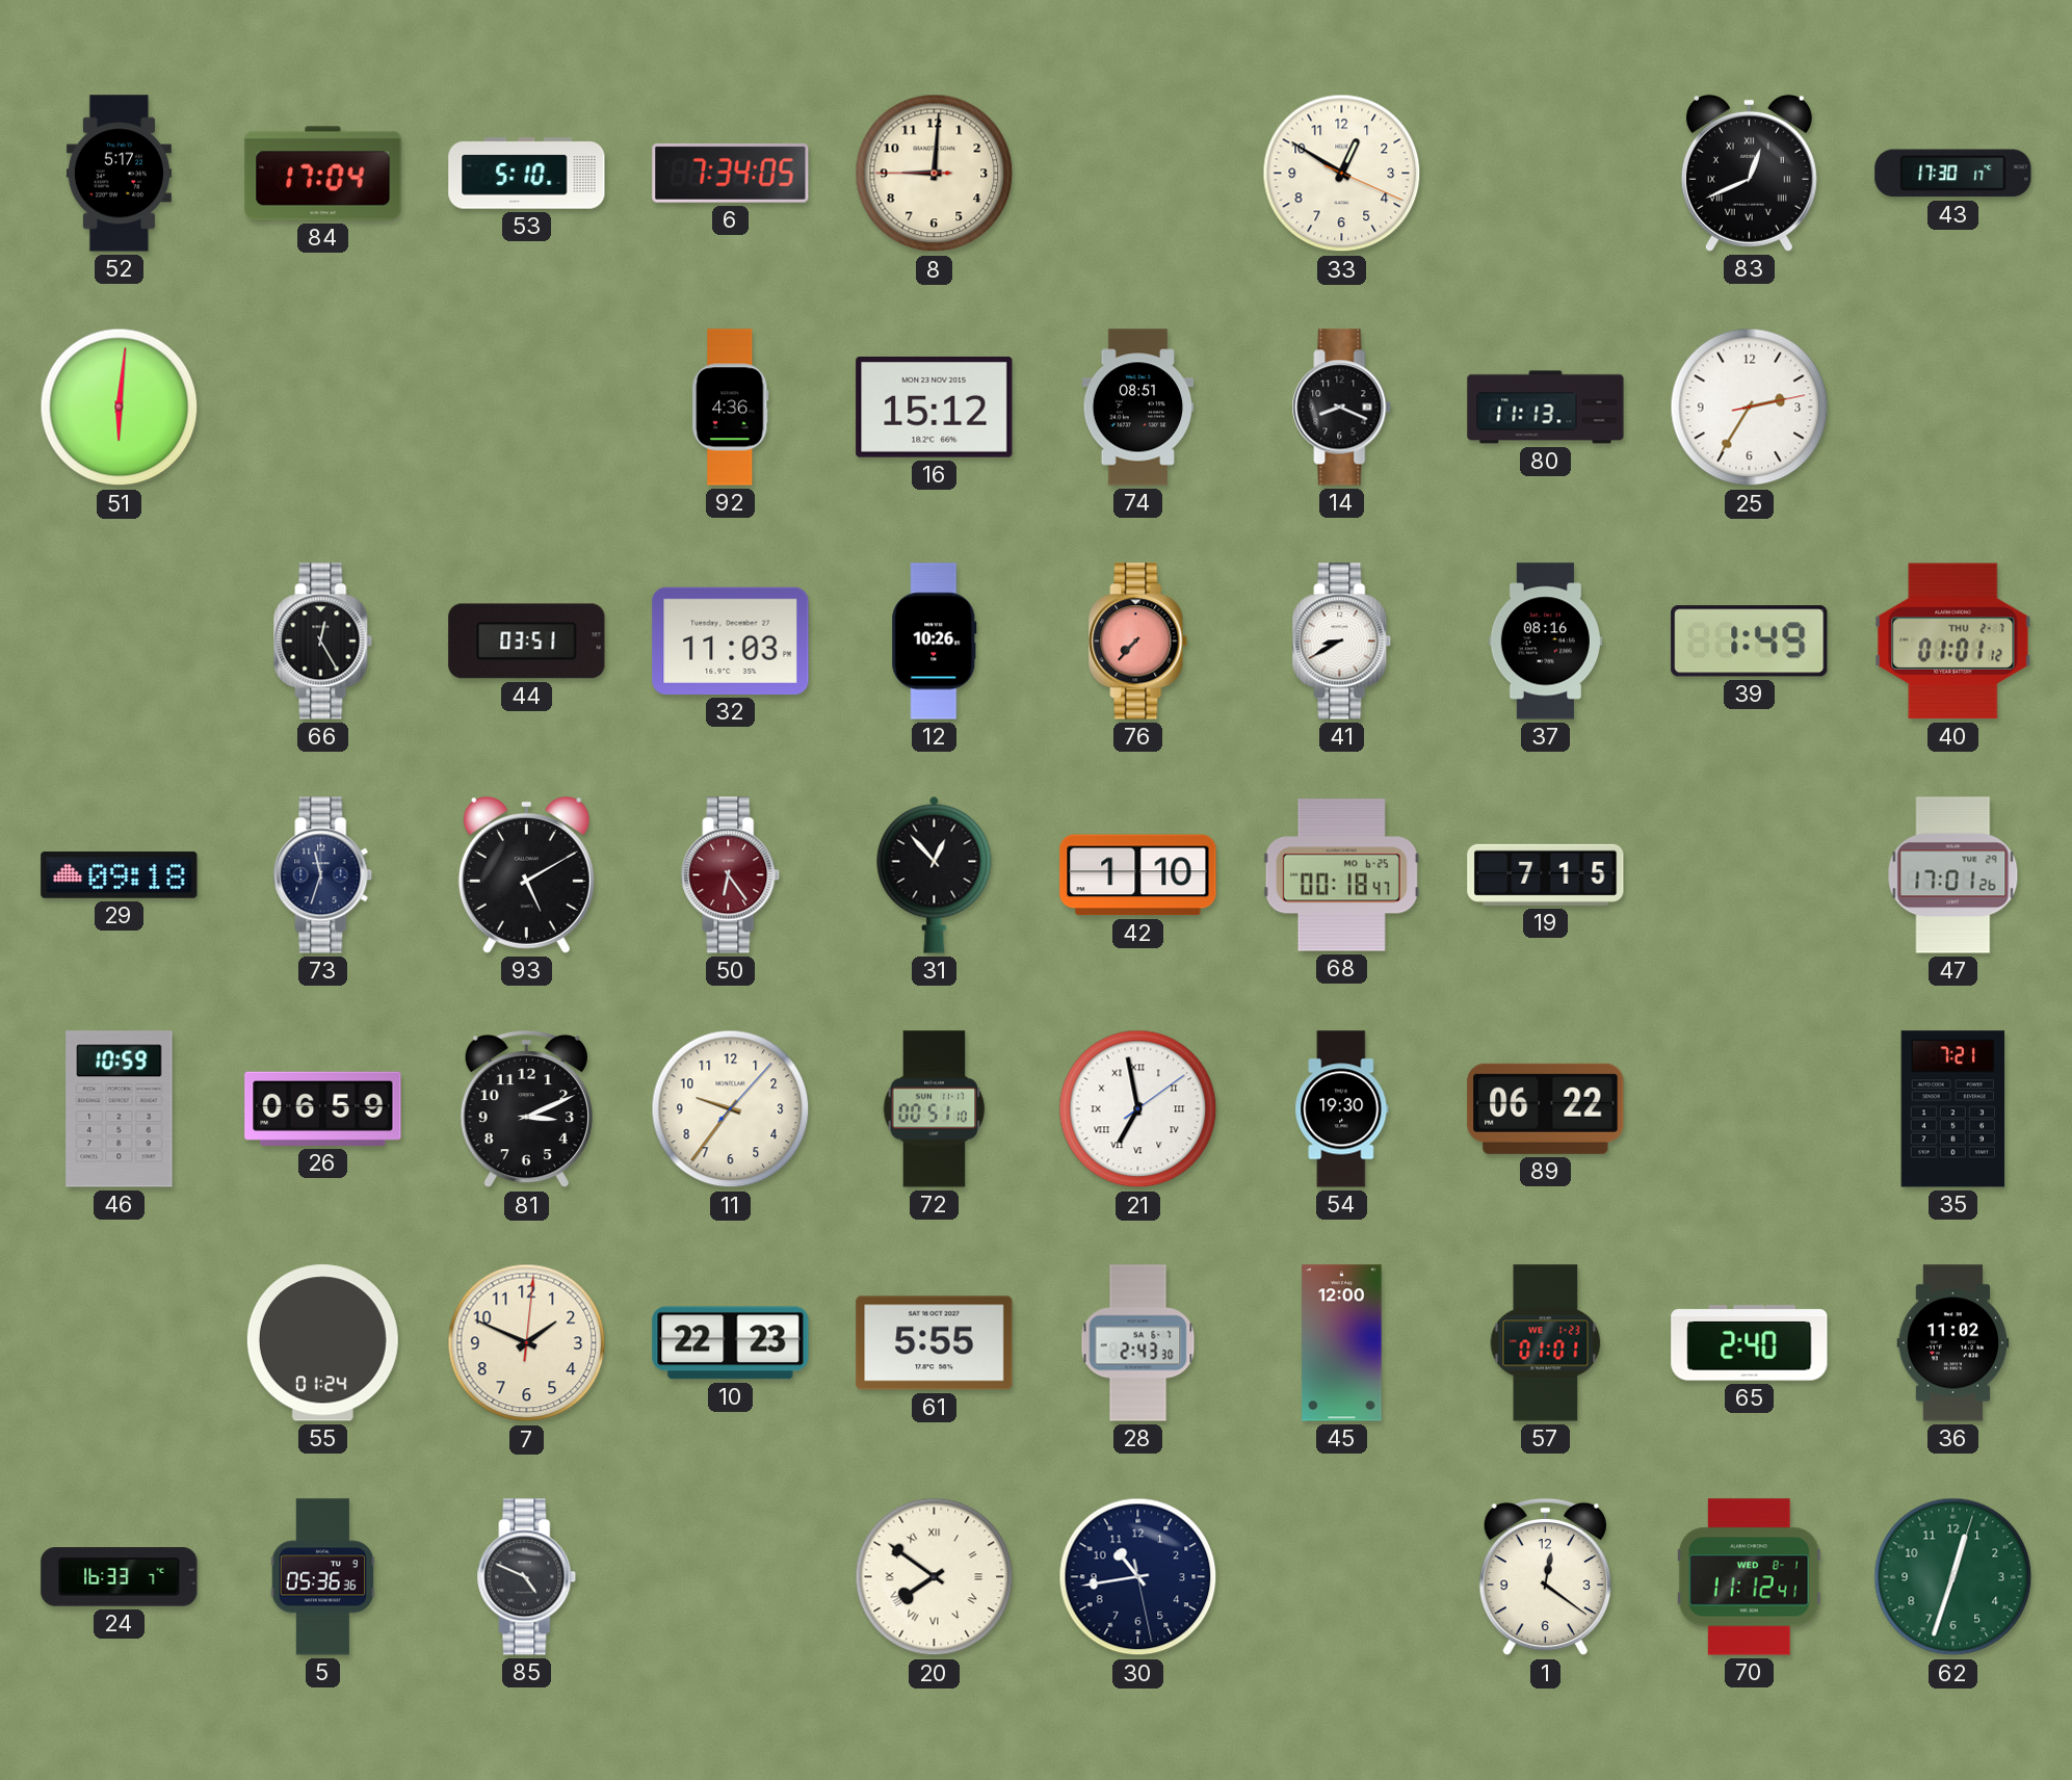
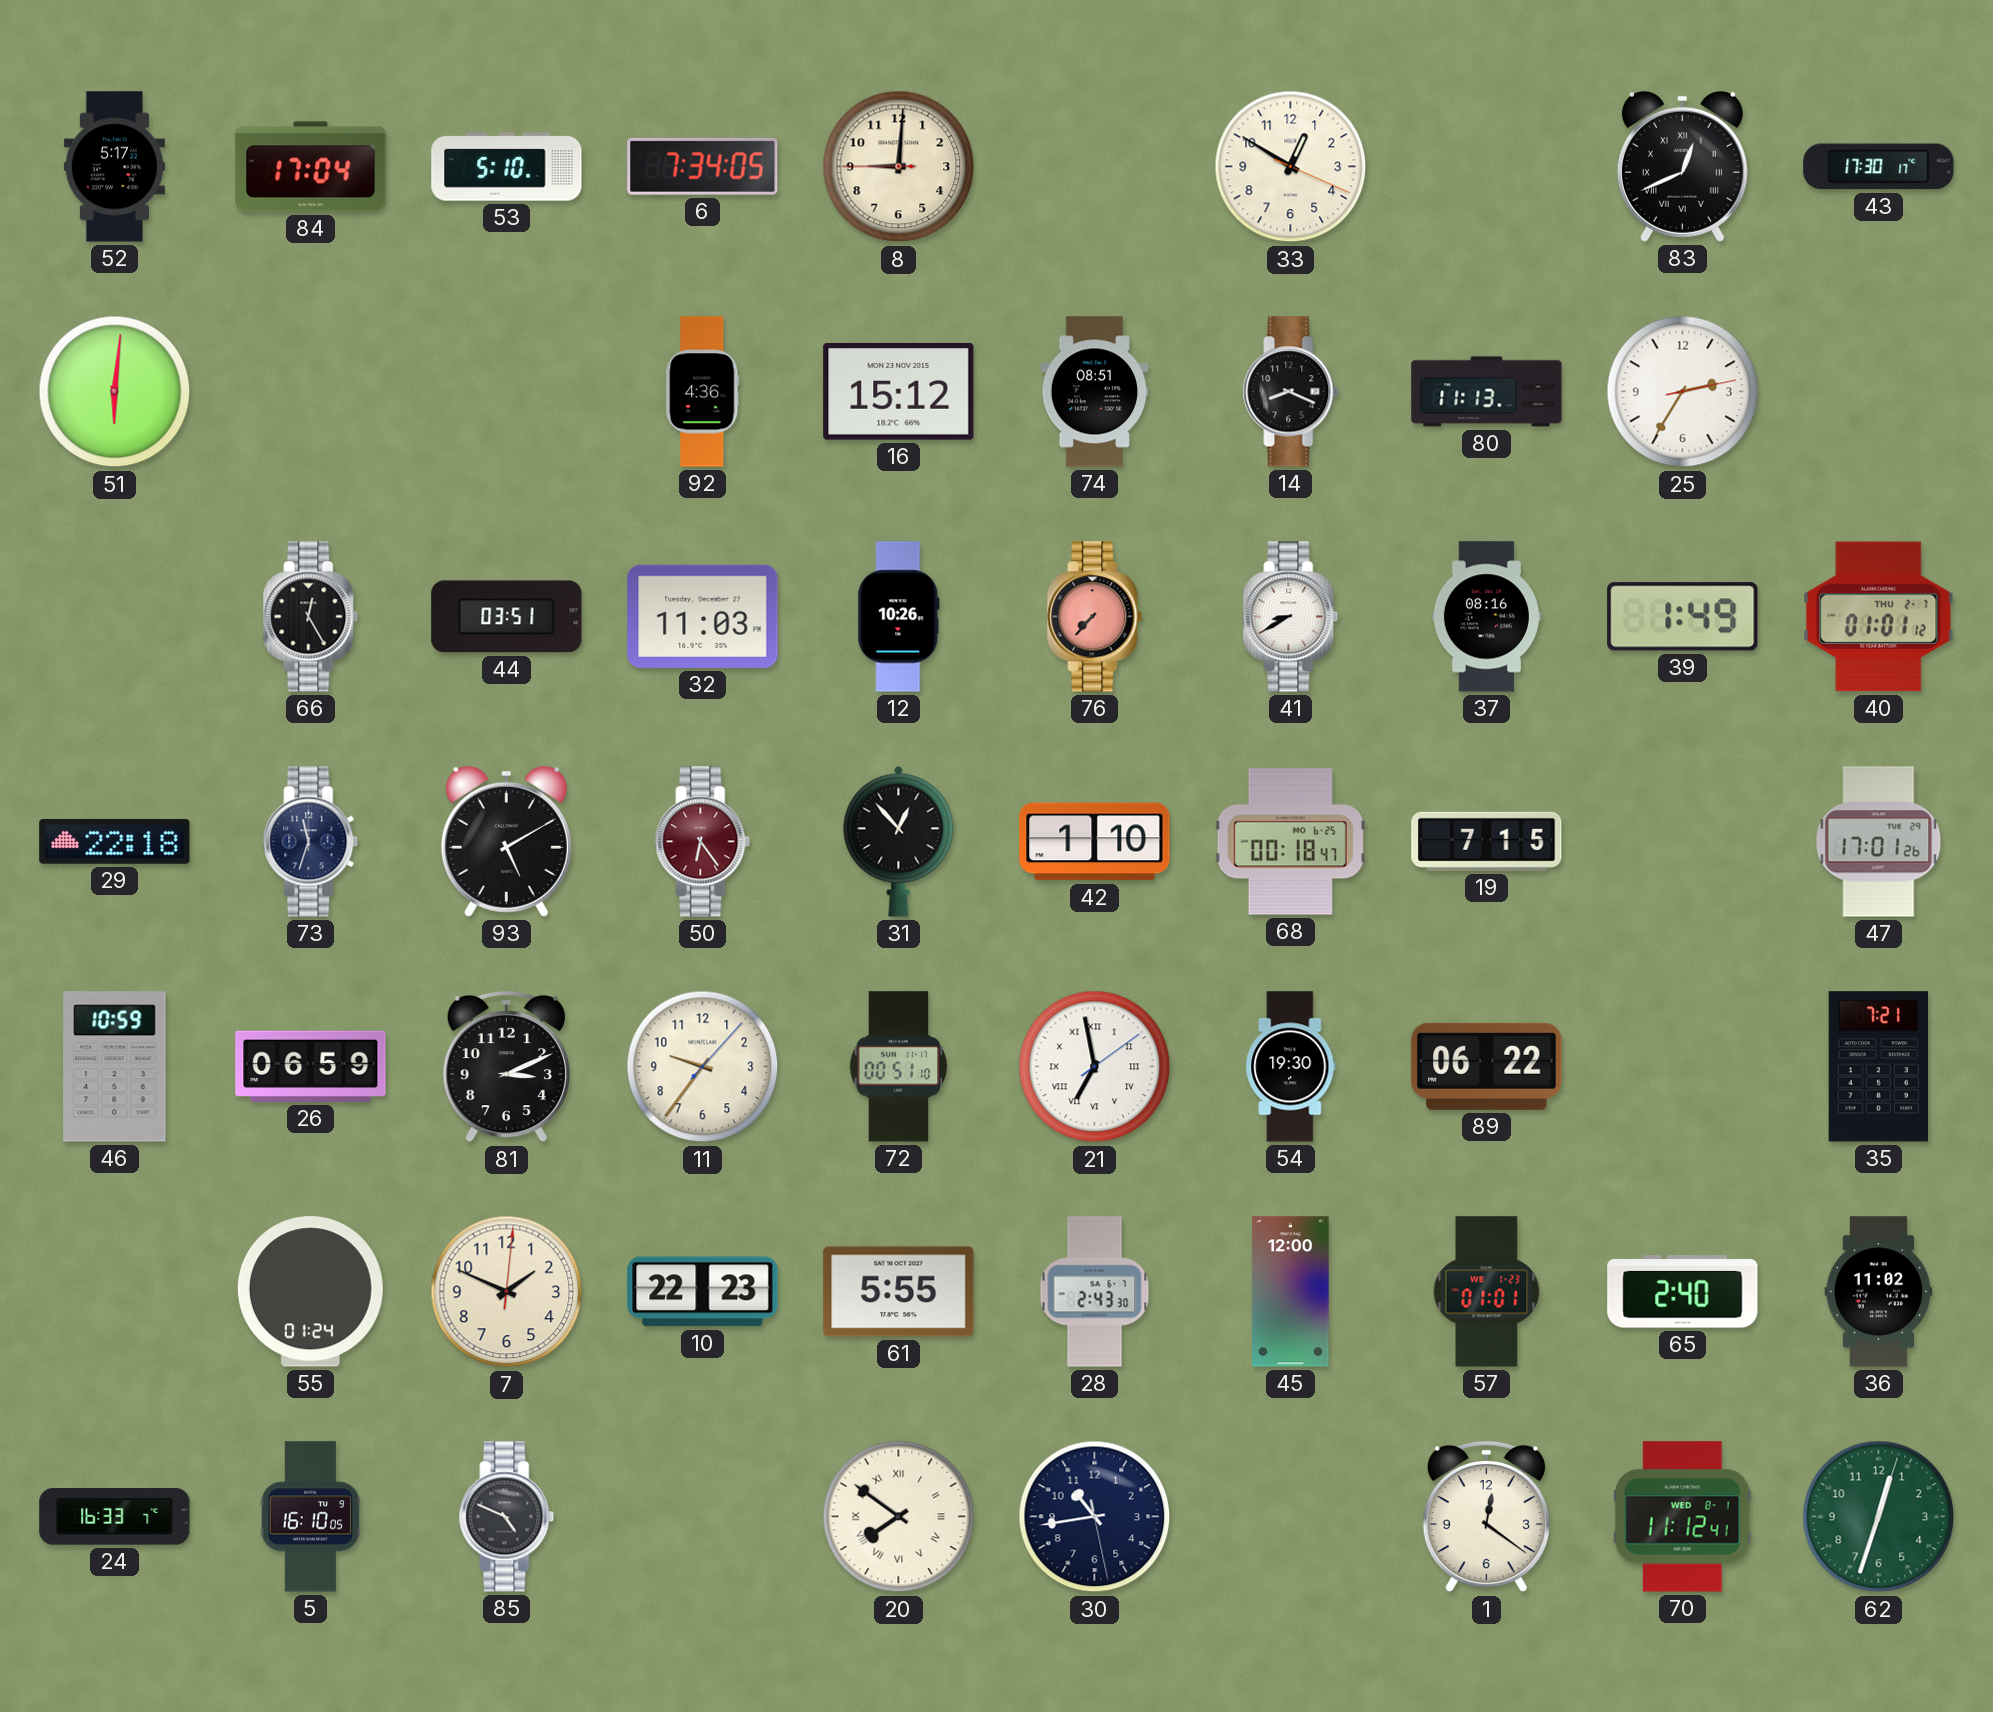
29: 09:18 -> 22:18
5: 05:36 -> 16:10
